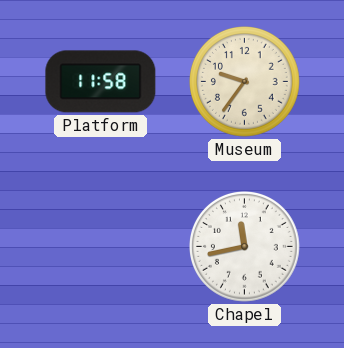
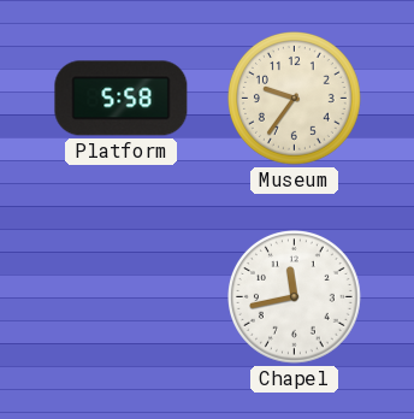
Platform: 11:58 -> 5:58
